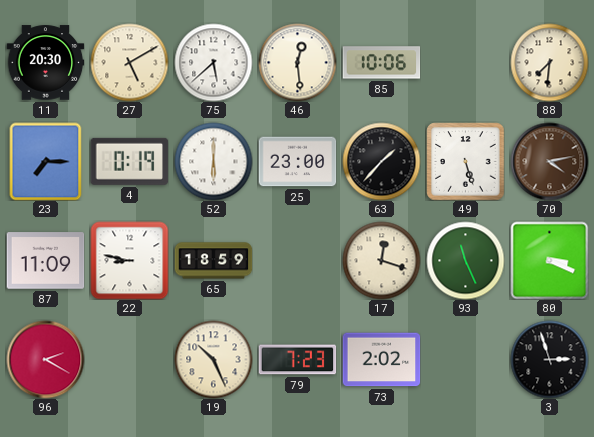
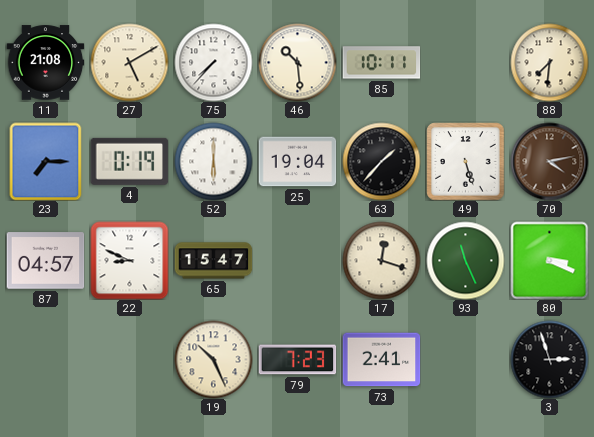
11: 20:30 -> 21:08
75: 5:38 -> 7:37
46: 12:29 -> 10:29
85: 10:06 -> 10:11
25: 23:00 -> 19:04
87: 11:09 -> 04:57
22: 8:47 -> 8:49
65: 18:59 -> 15:47
96: 2:20 -> none
73: 2:02 -> 2:41
